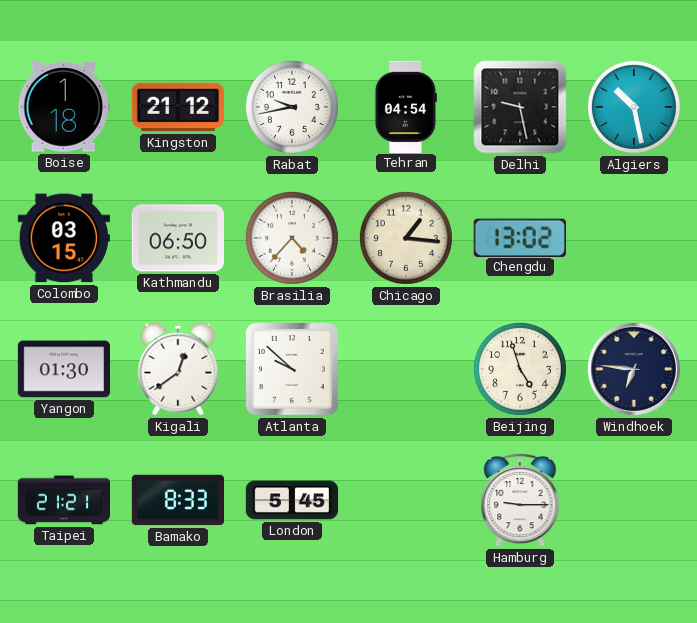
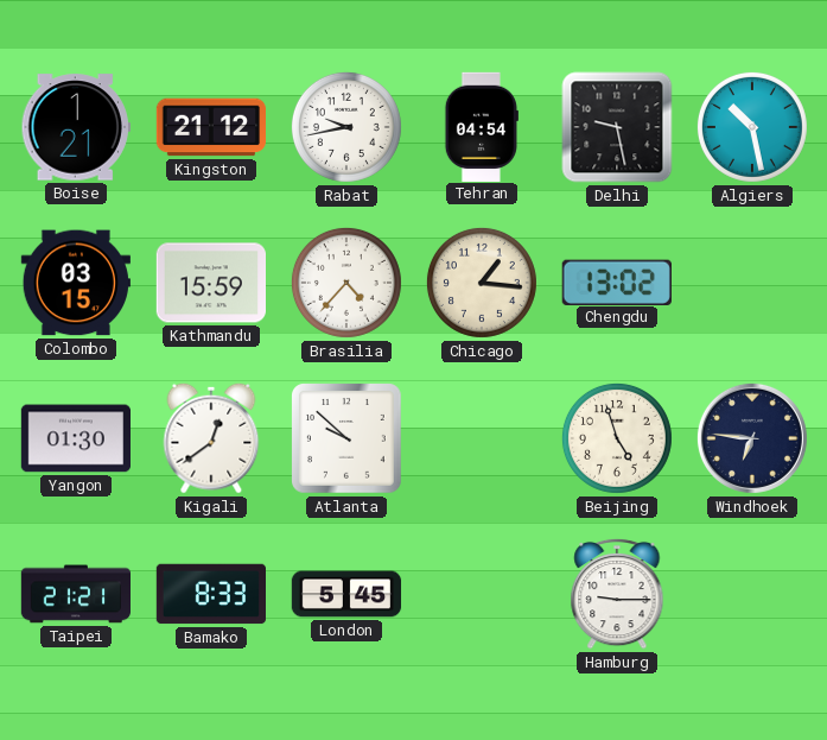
Boise: 1:18 -> 1:21
Kathmandu: 06:50 -> 15:59
